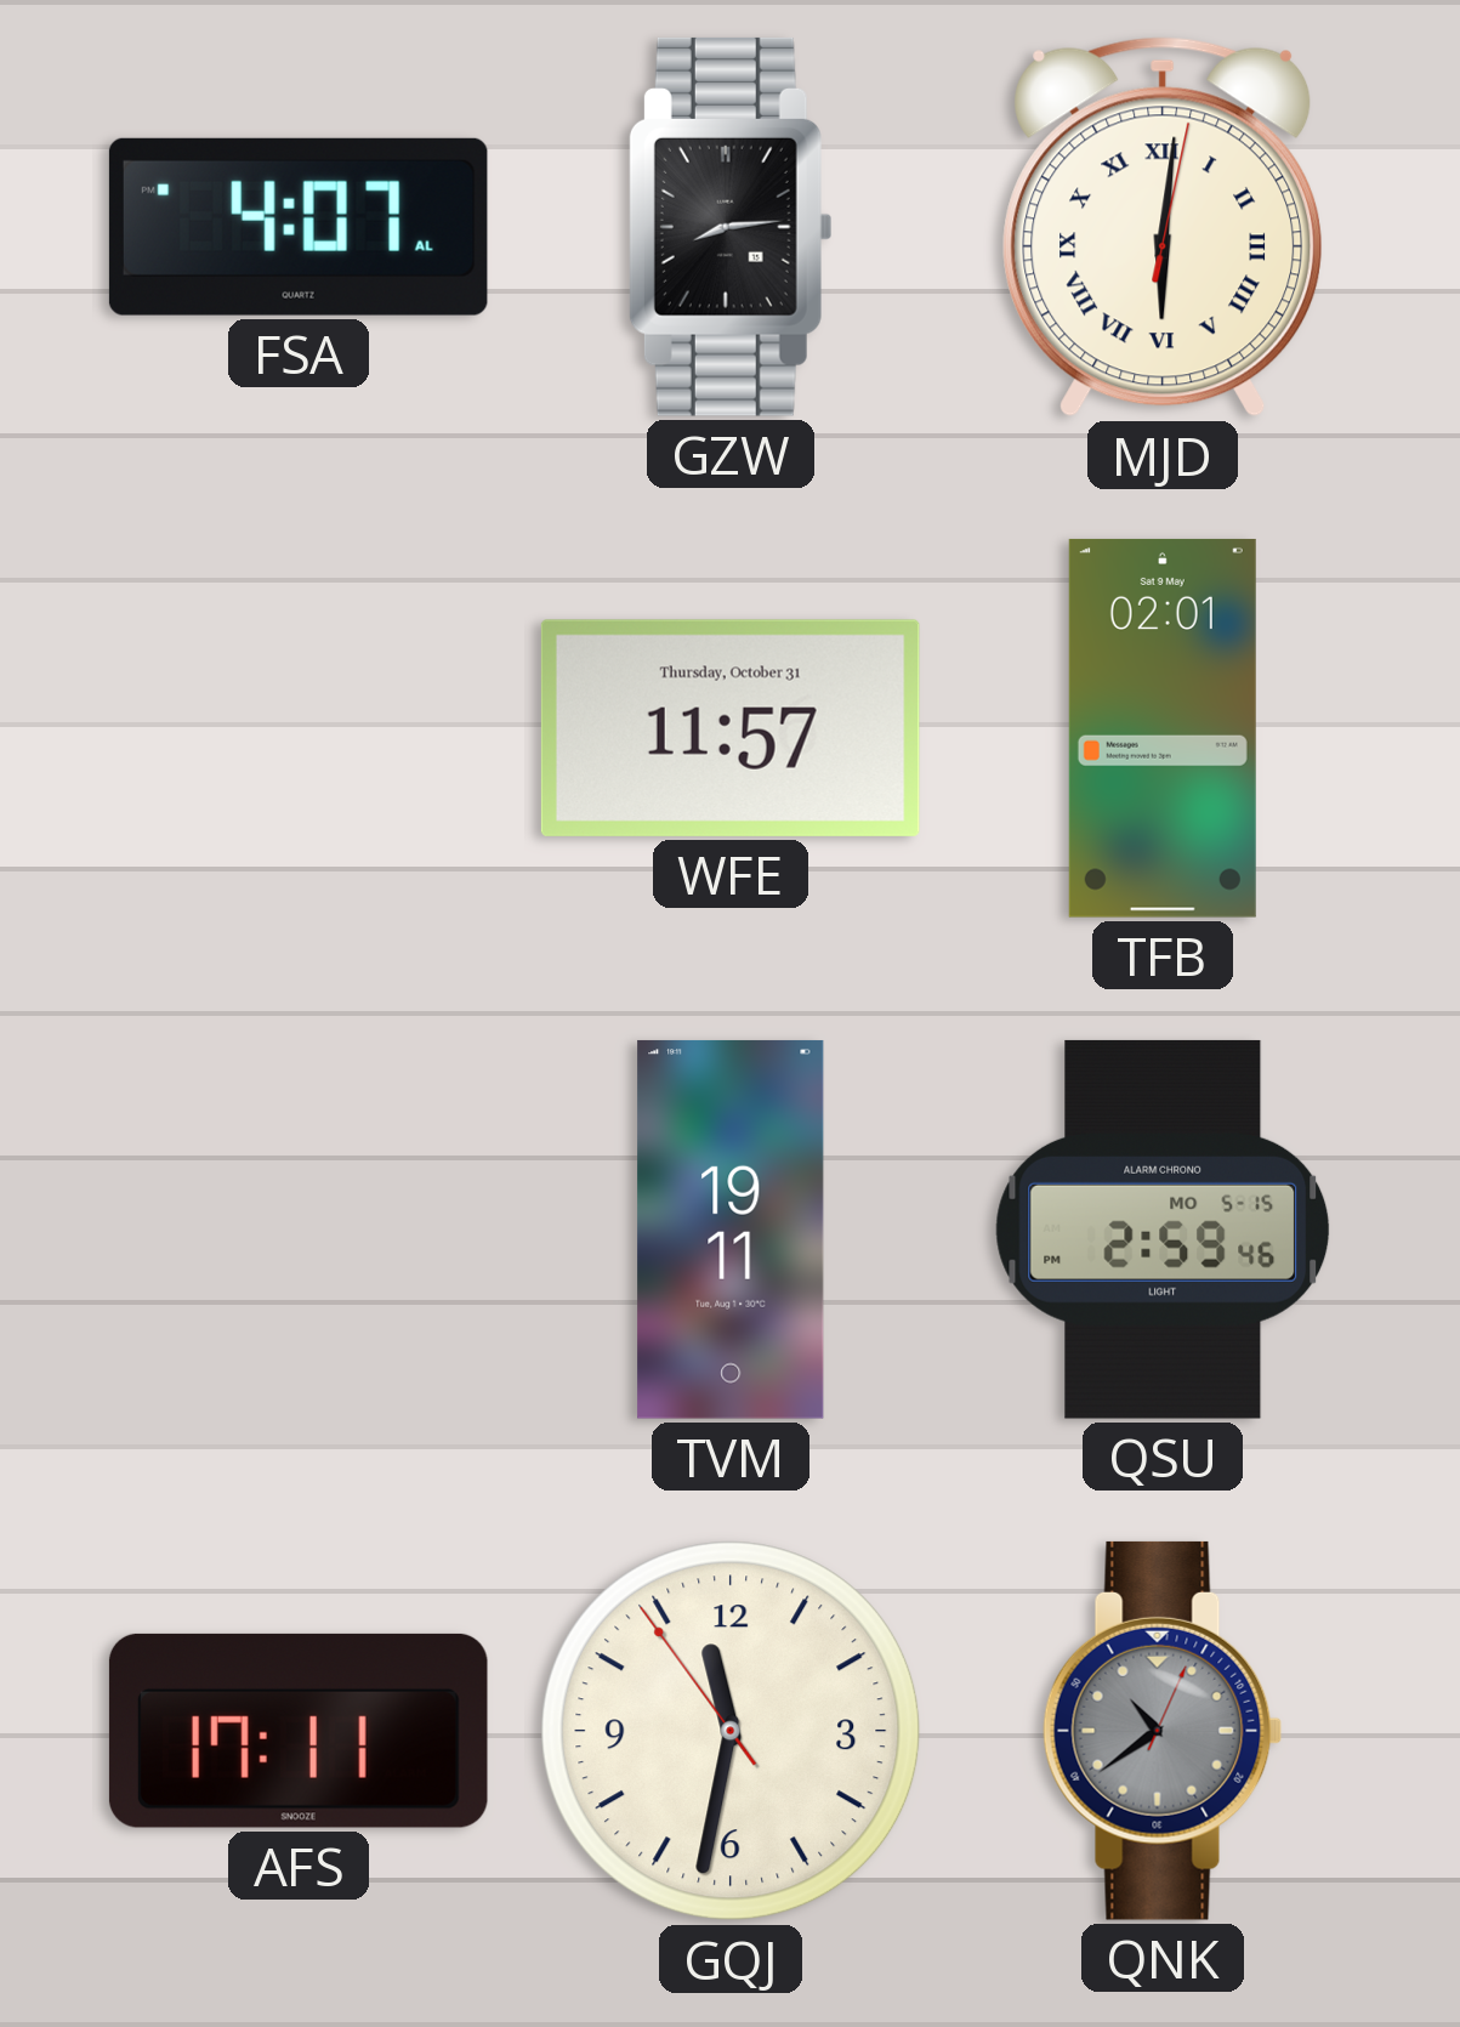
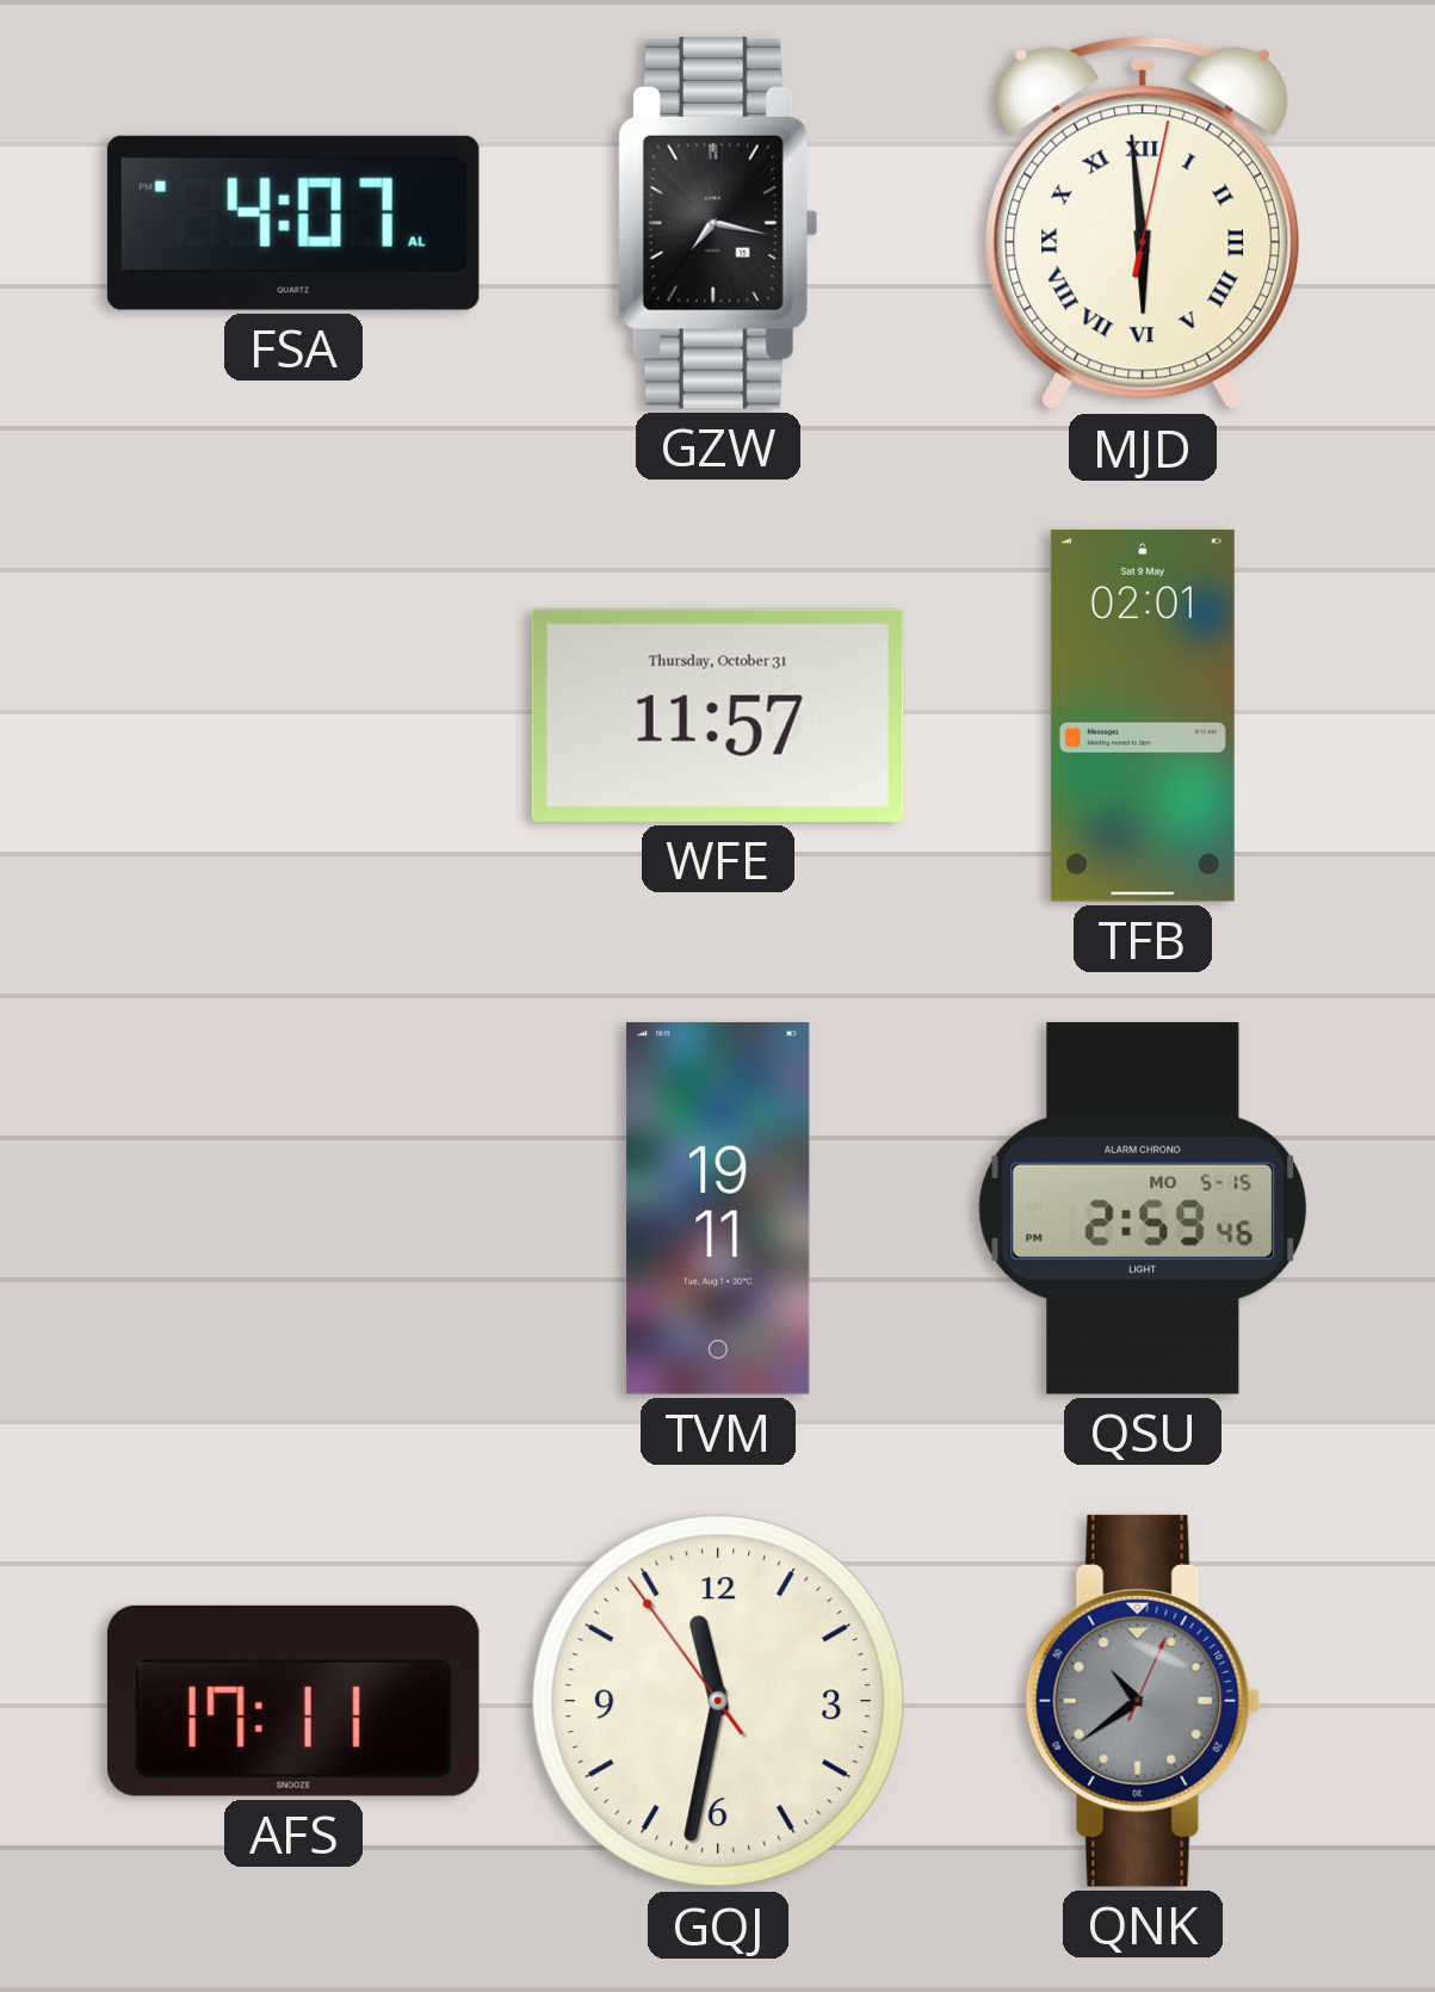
GZW: 8:14 -> 7:17
MJD: 6:01 -> 5:59
